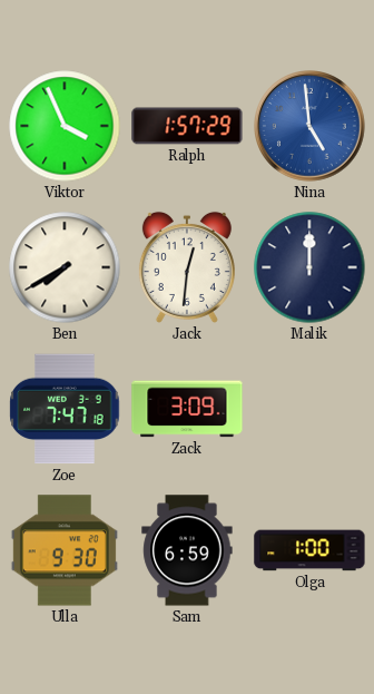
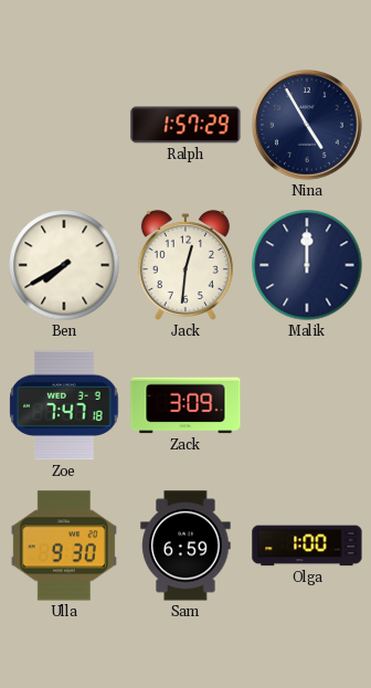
Viktor: 3:56 -> none
Nina: 4:59 -> 4:55
Nina dial: blue -> navy
